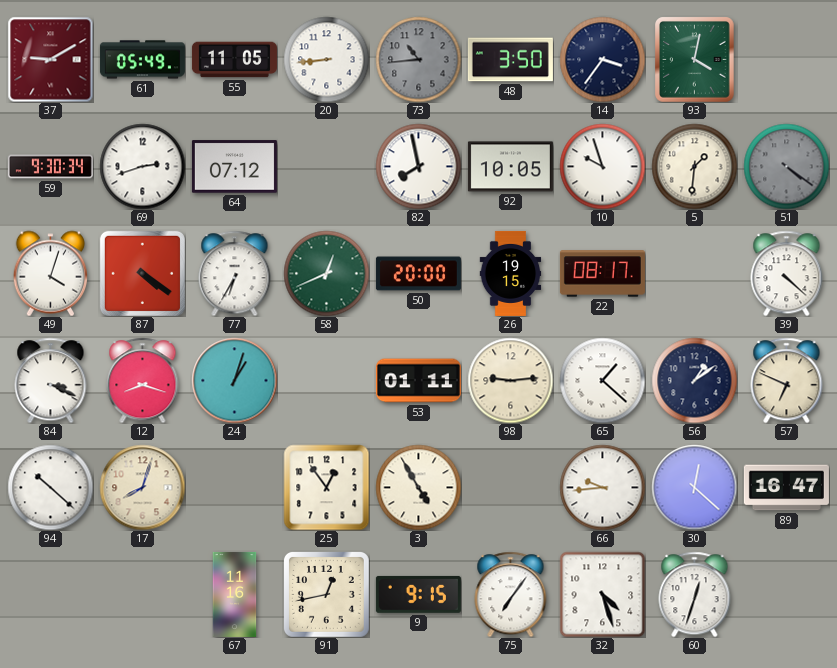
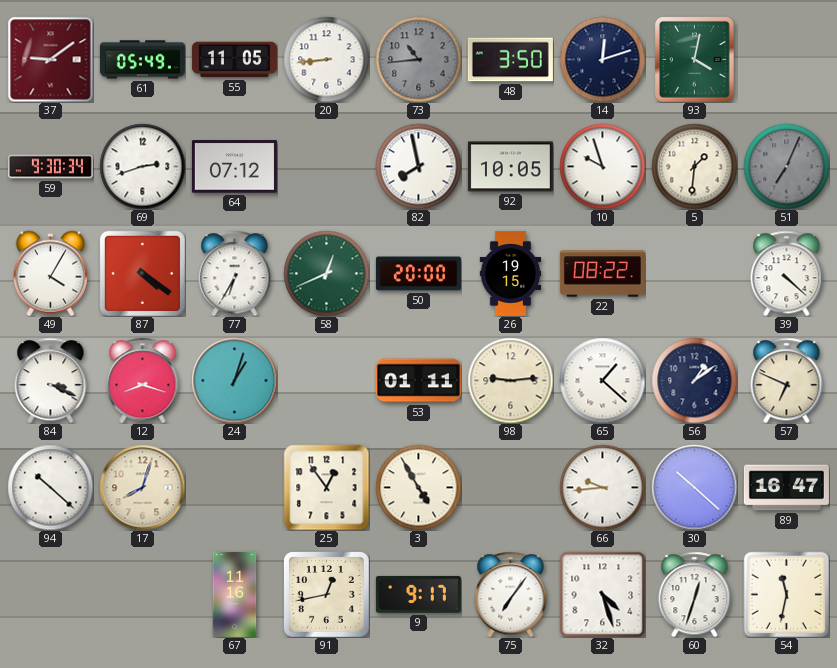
37: 9:10 -> 9:09
14: 3:36 -> 12:12
51: 4:21 -> 7:04
49: 4:03 -> 4:05
22: 08:17 -> 08:22
30: 12:22 -> 10:22
9: 9:15 -> 9:17
54: none -> 11:32
